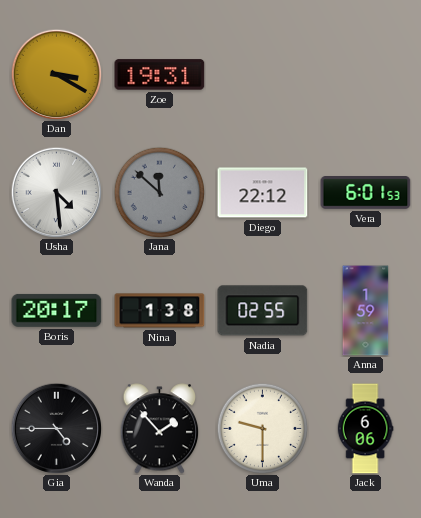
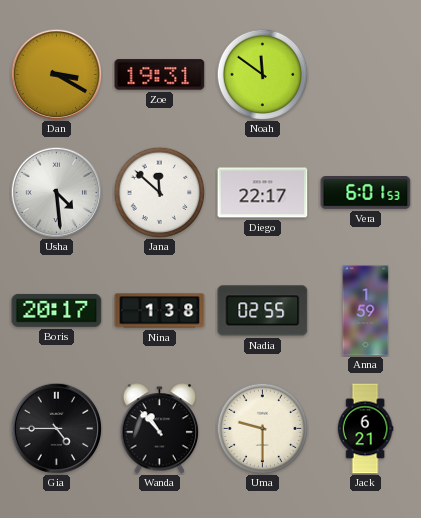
Noah: none -> 11:51
Jana dial: grey -> white
Diego: 22:12 -> 22:17
Wanda: 1:53 -> 10:53
Jack: 6:06 -> 6:21
